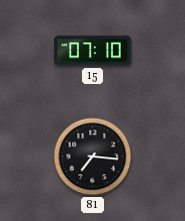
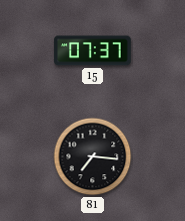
15: 07:10 -> 07:37
